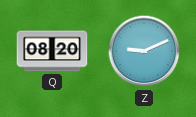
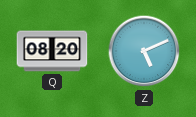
Z: 9:11 -> 5:11
